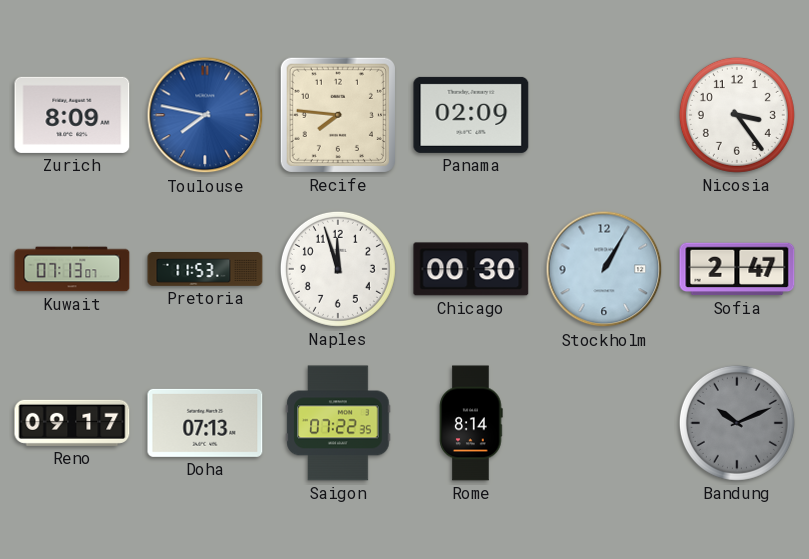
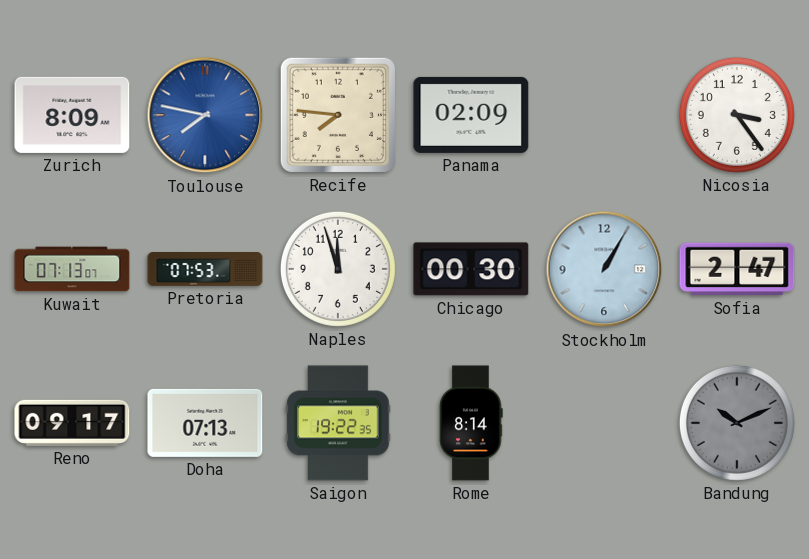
Pretoria: 11:53 -> 07:53
Saigon: 07:22 -> 19:22
